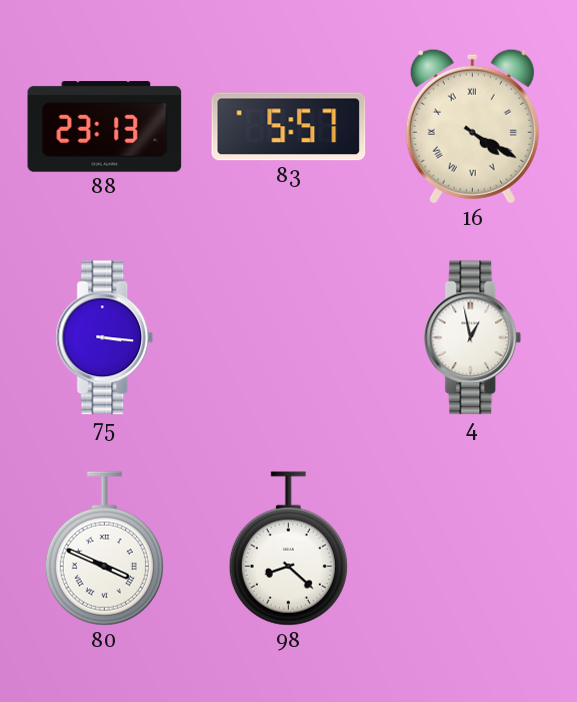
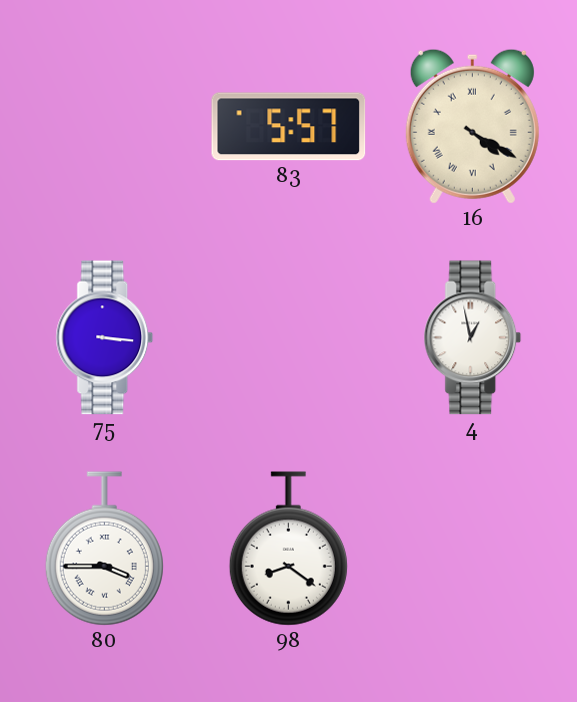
88: 23:13 -> none
80: 3:49 -> 3:45
98: 8:22 -> 8:21
